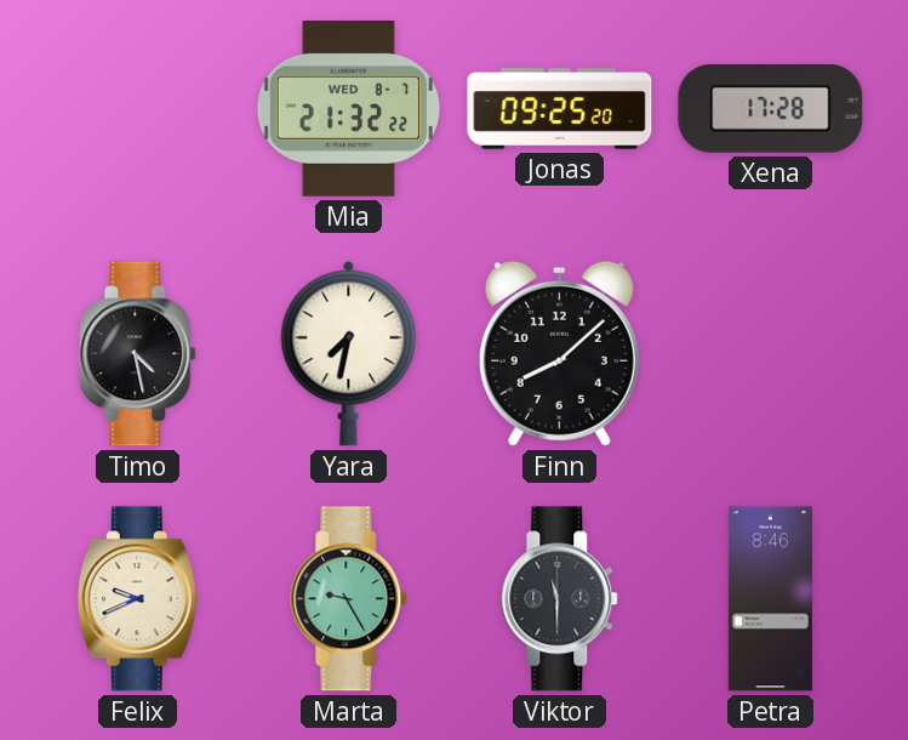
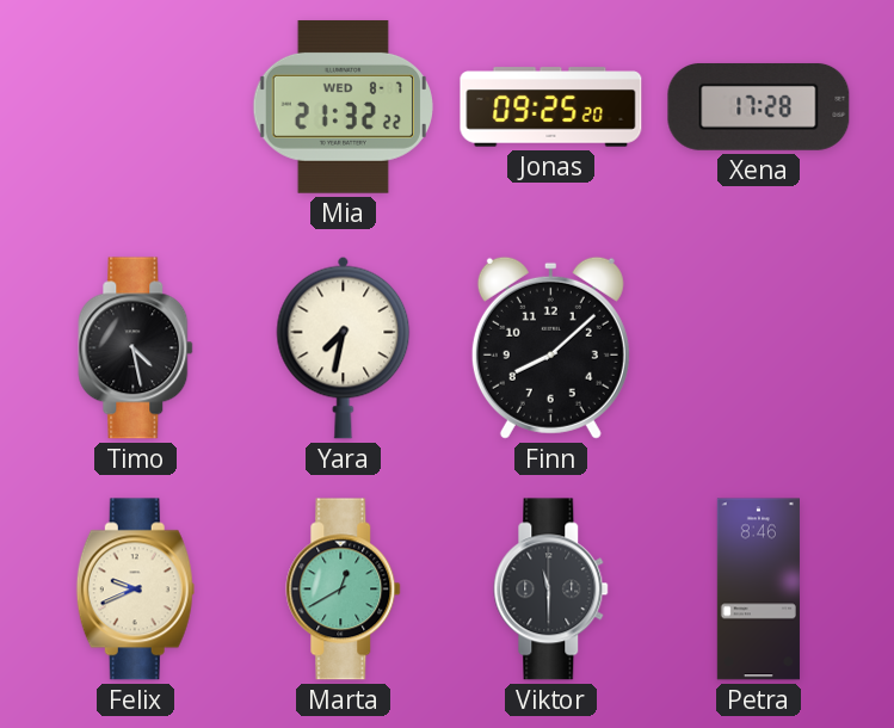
Marta: 9:25 -> 12:40
